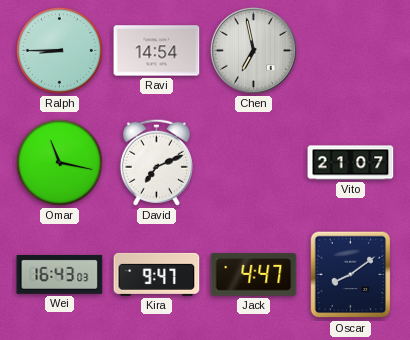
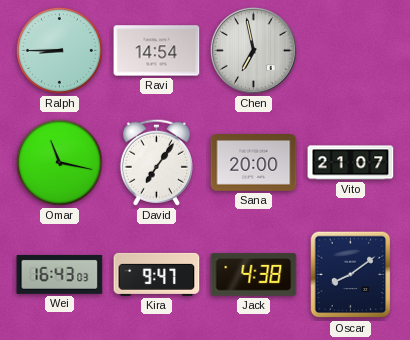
David: 7:11 -> 7:06
Sana: none -> 20:00
Jack: 4:47 -> 4:38
